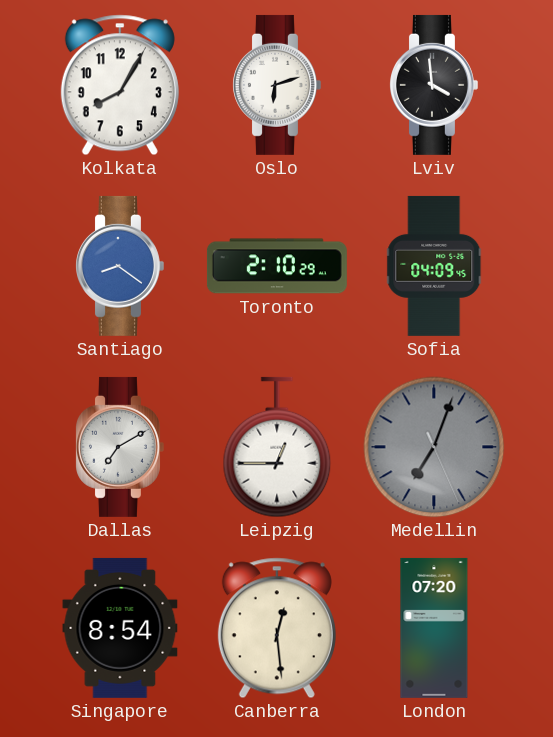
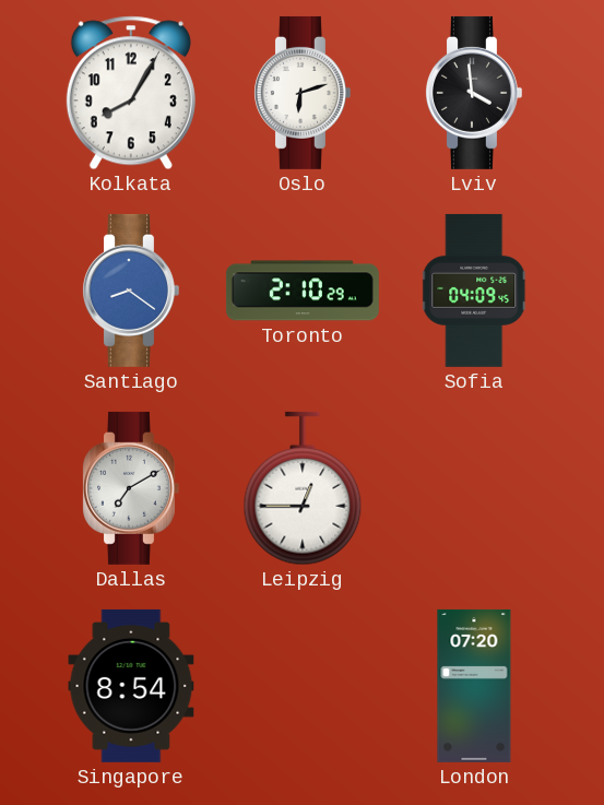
Medellin: 7:03 -> none
Canberra: 12:29 -> none
